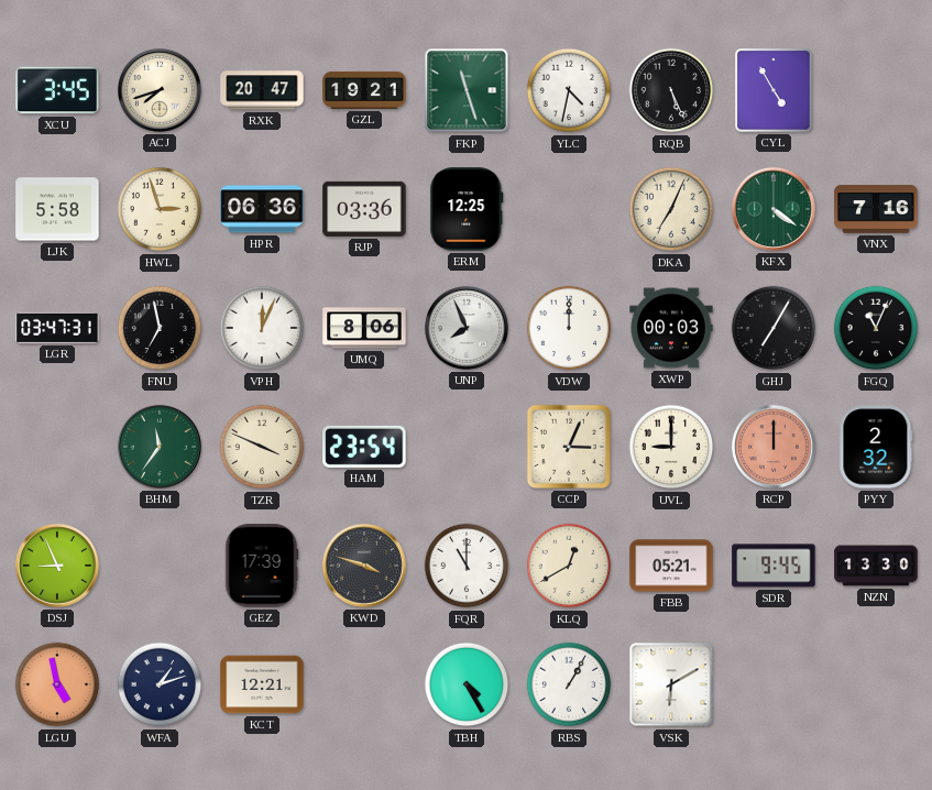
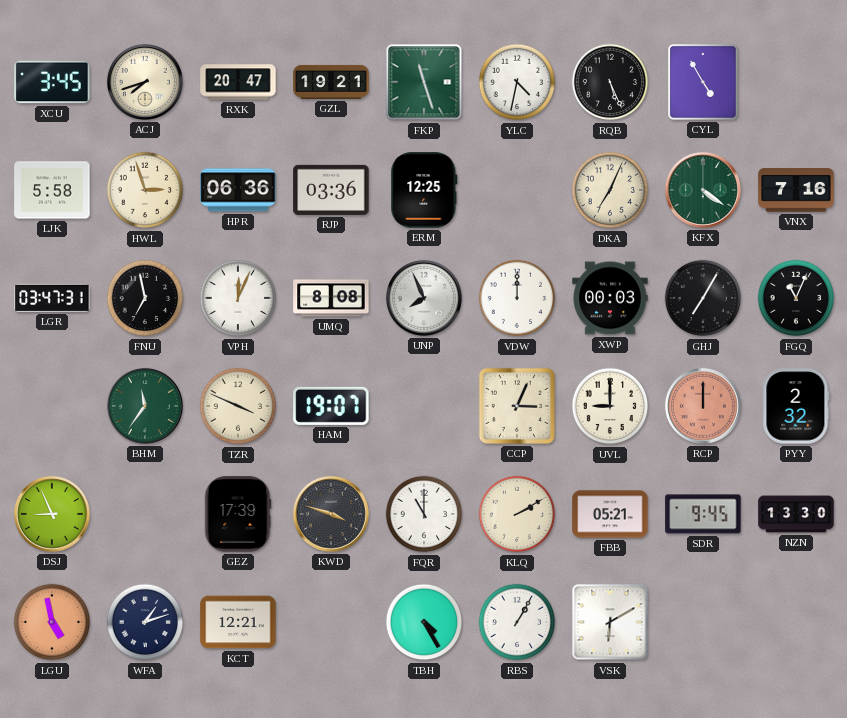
UMQ: 8:06 -> 8:08
HAM: 23:54 -> 19:07
KLQ: 12:40 -> 2:10
